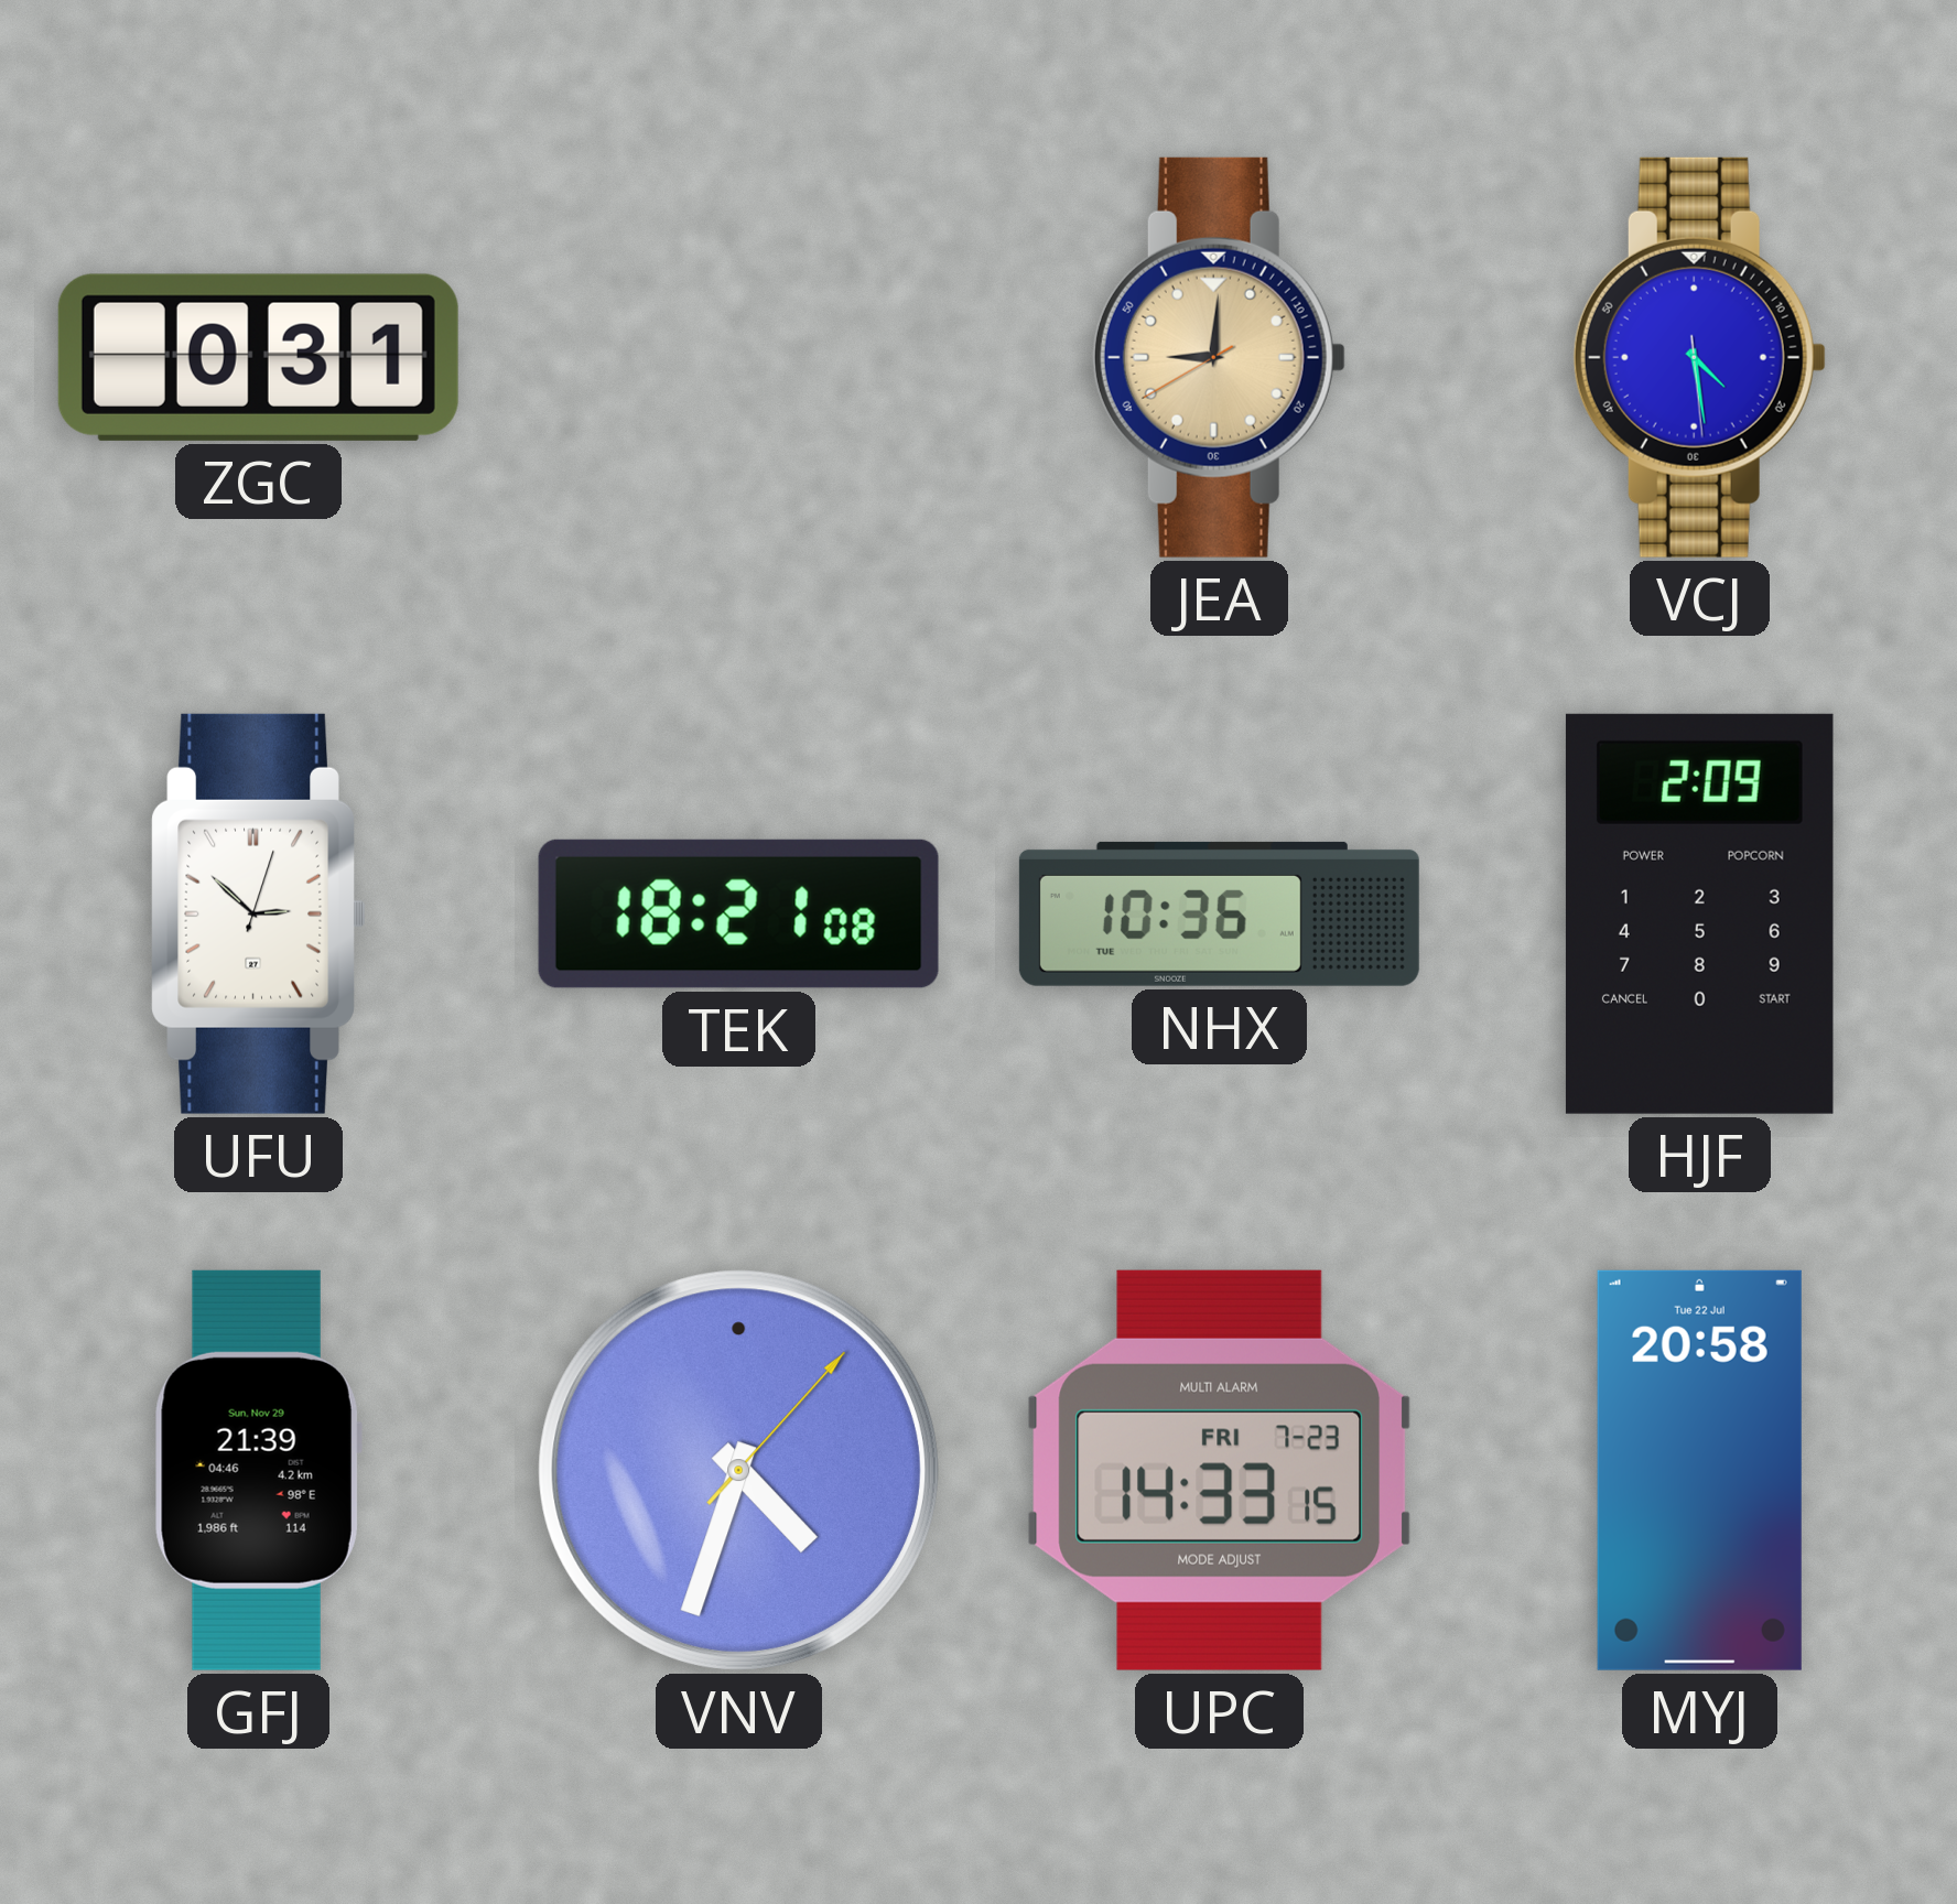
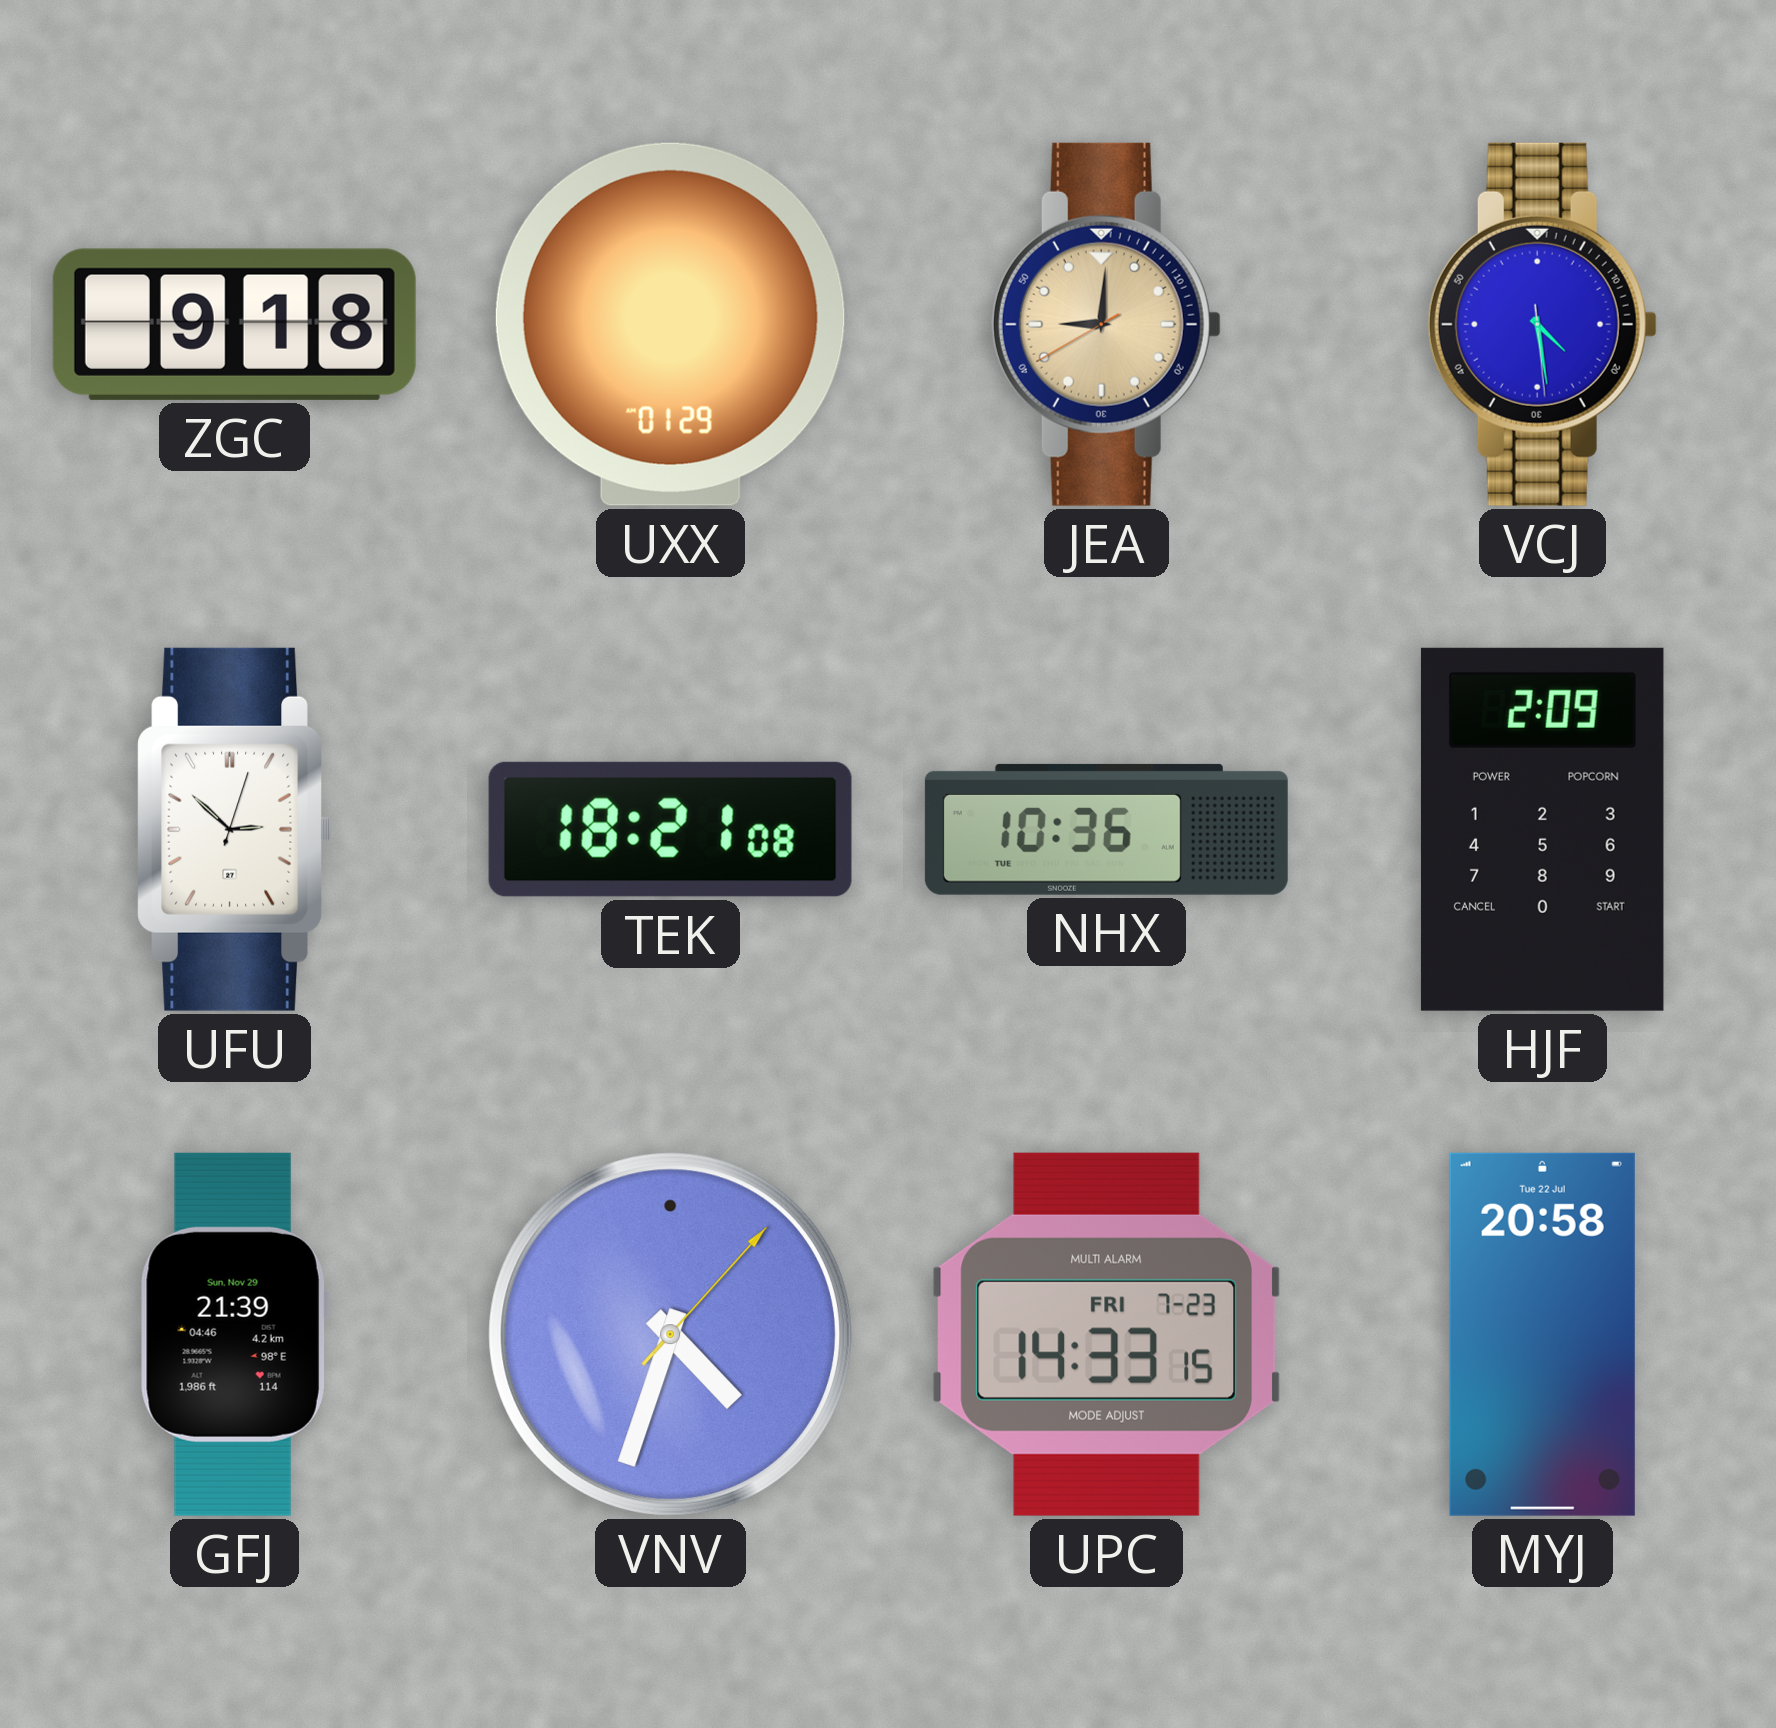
ZGC: 0:31 -> 9:18
UXX: none -> 01:29
